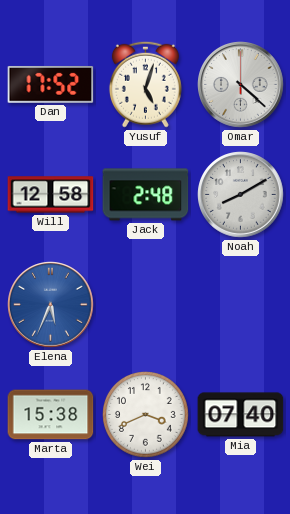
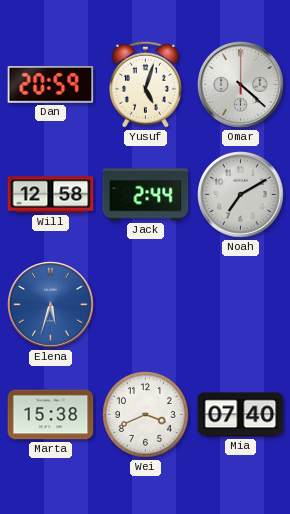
Dan: 17:52 -> 20:59
Jack: 2:48 -> 2:44
Noah: 8:10 -> 7:10
Elena: 5:34 -> 5:33
